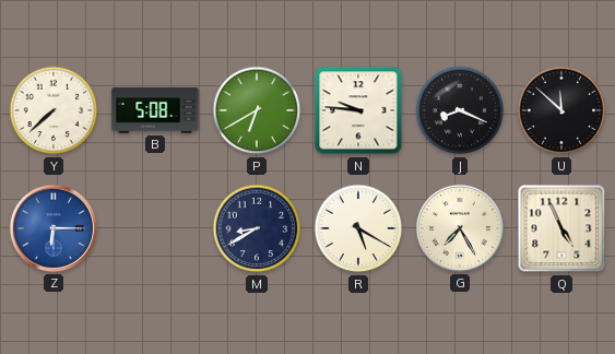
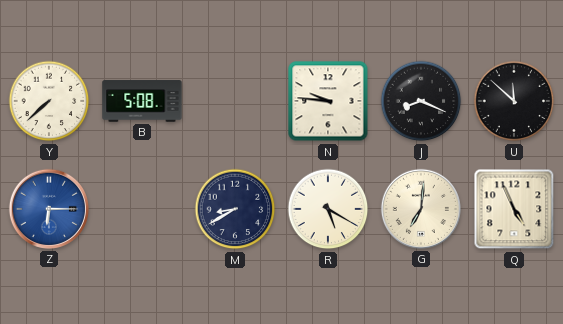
P: 6:40 -> none
G: 7:25 -> 7:01
